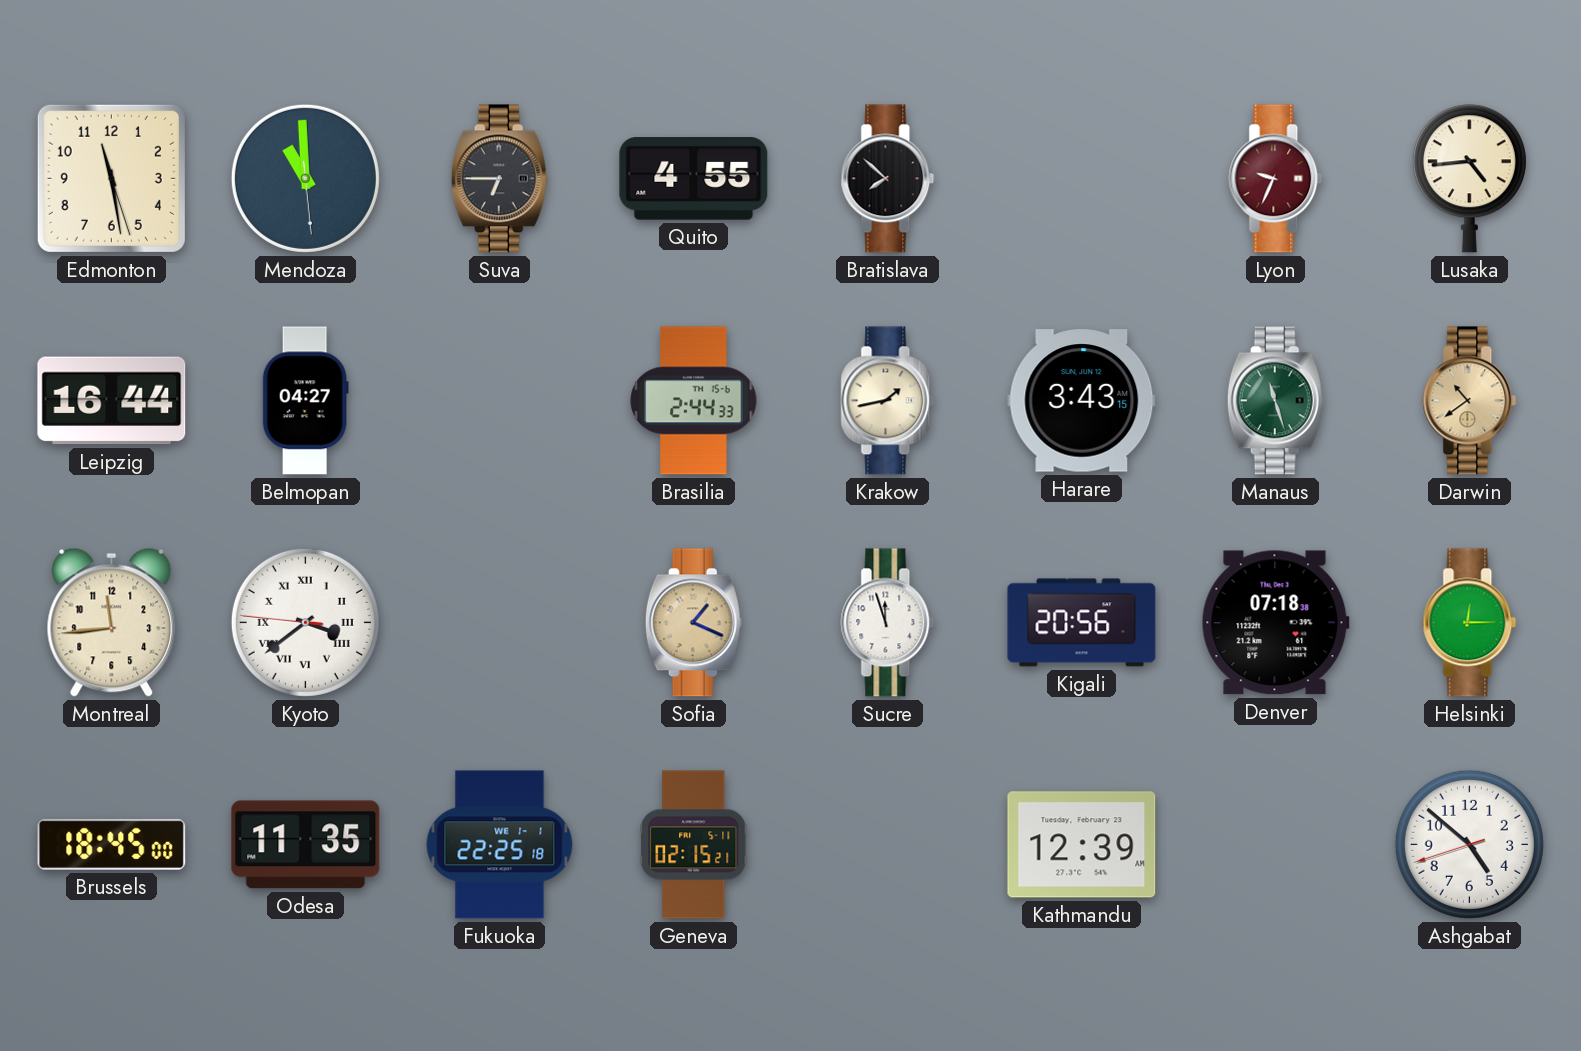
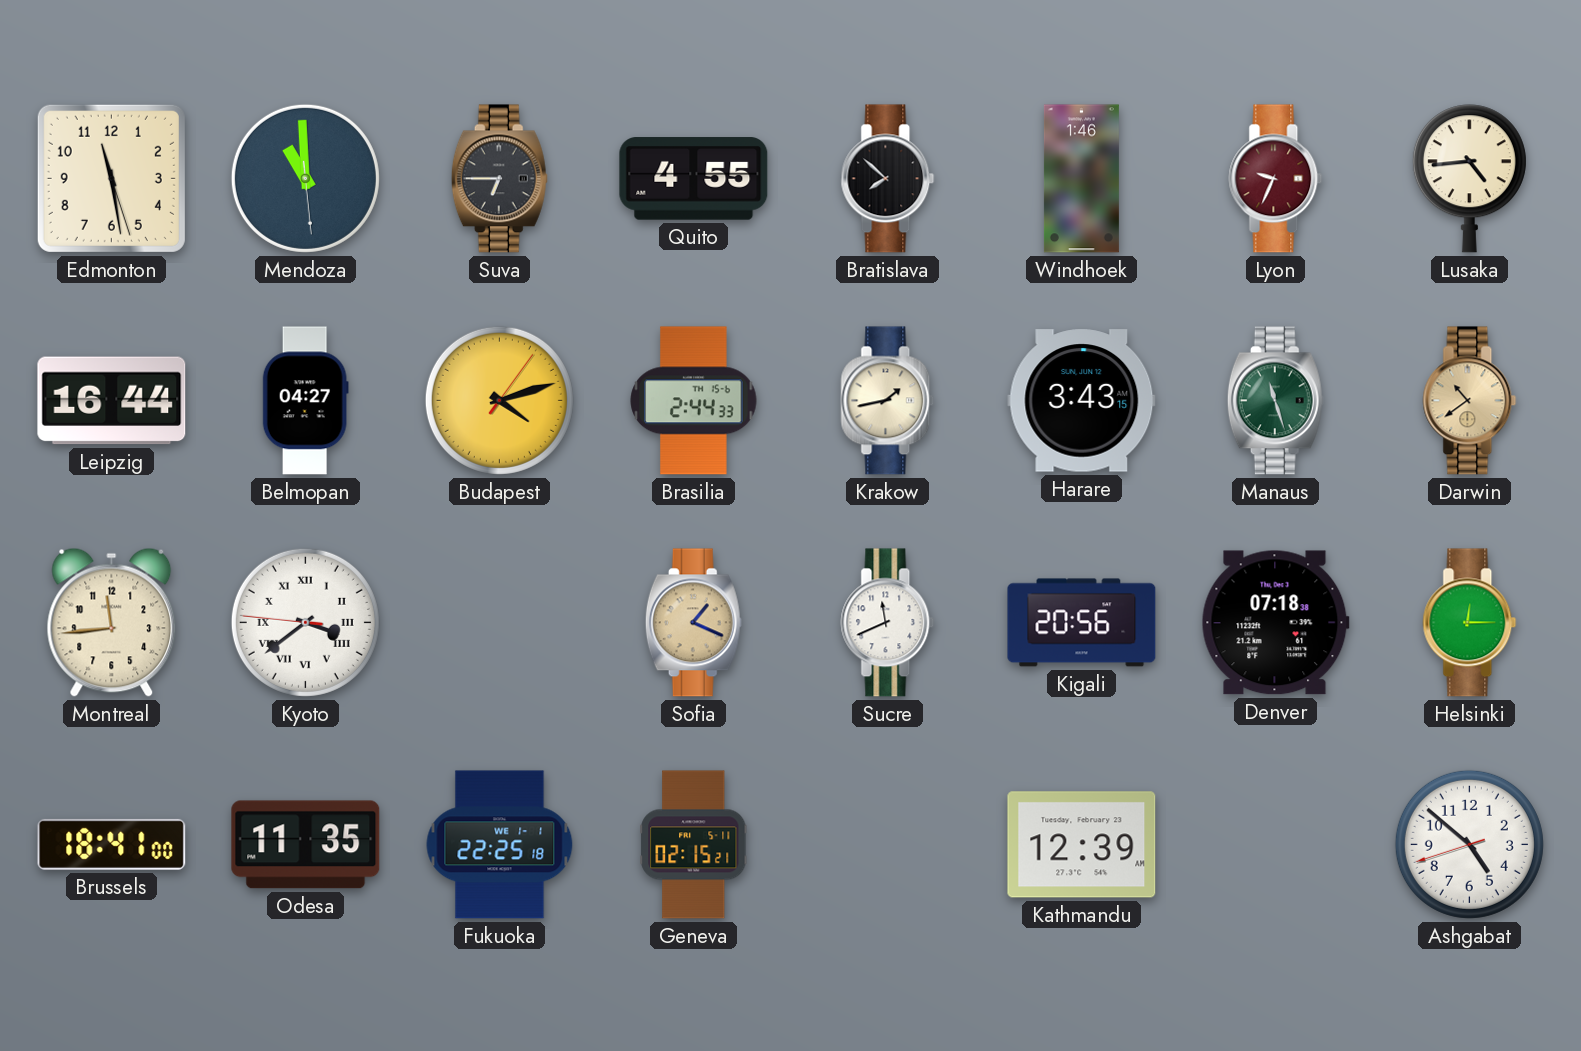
Windhoek: none -> 1:46
Budapest: none -> 4:12
Sucre: 11:57 -> 11:41
Brussels: 18:45 -> 18:41
